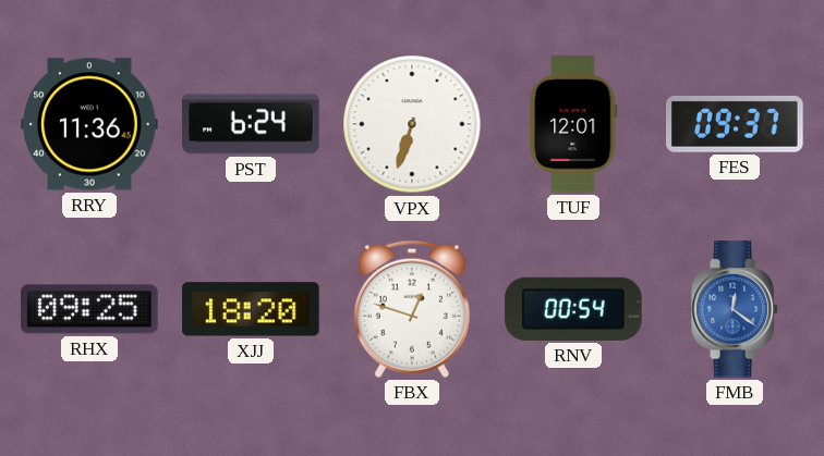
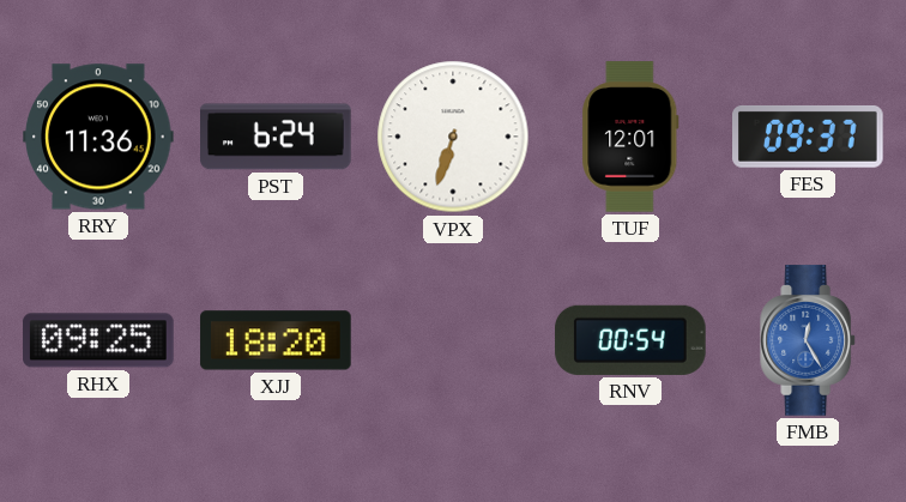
FBX: 12:48 -> none
FMB: 12:21 -> 12:25
